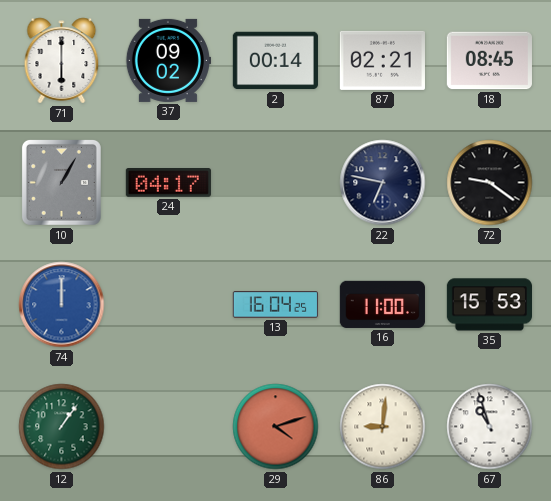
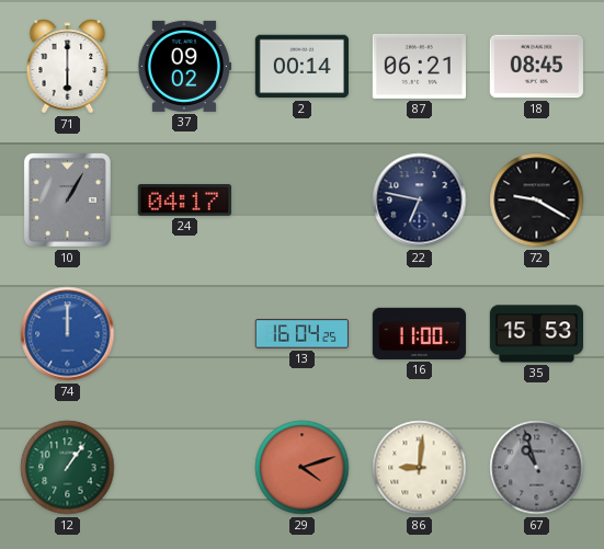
87: 02:21 -> 06:21
72: 9:21 -> 9:20
67 dial: white -> grey
